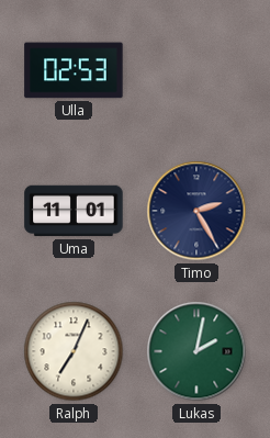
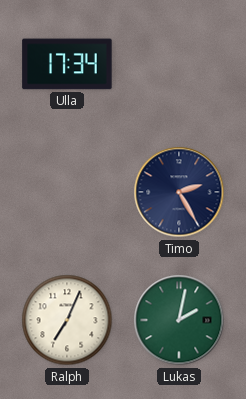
Ulla: 02:53 -> 17:34
Uma: 11:01 -> none
